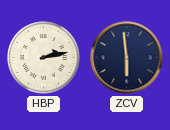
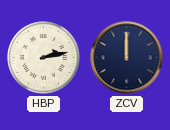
ZCV: 5:59 -> 12:00
